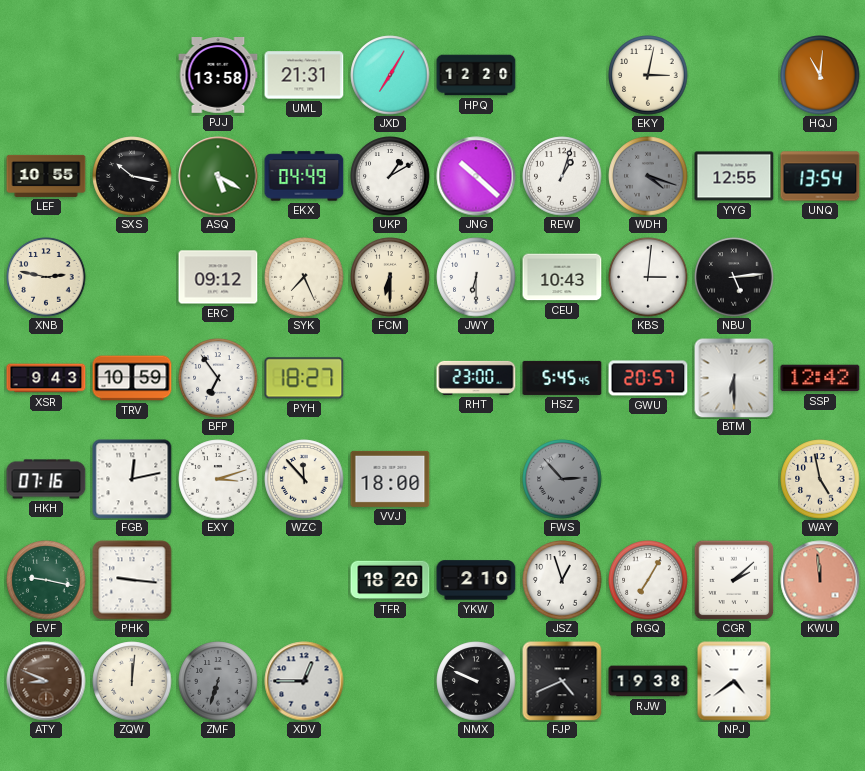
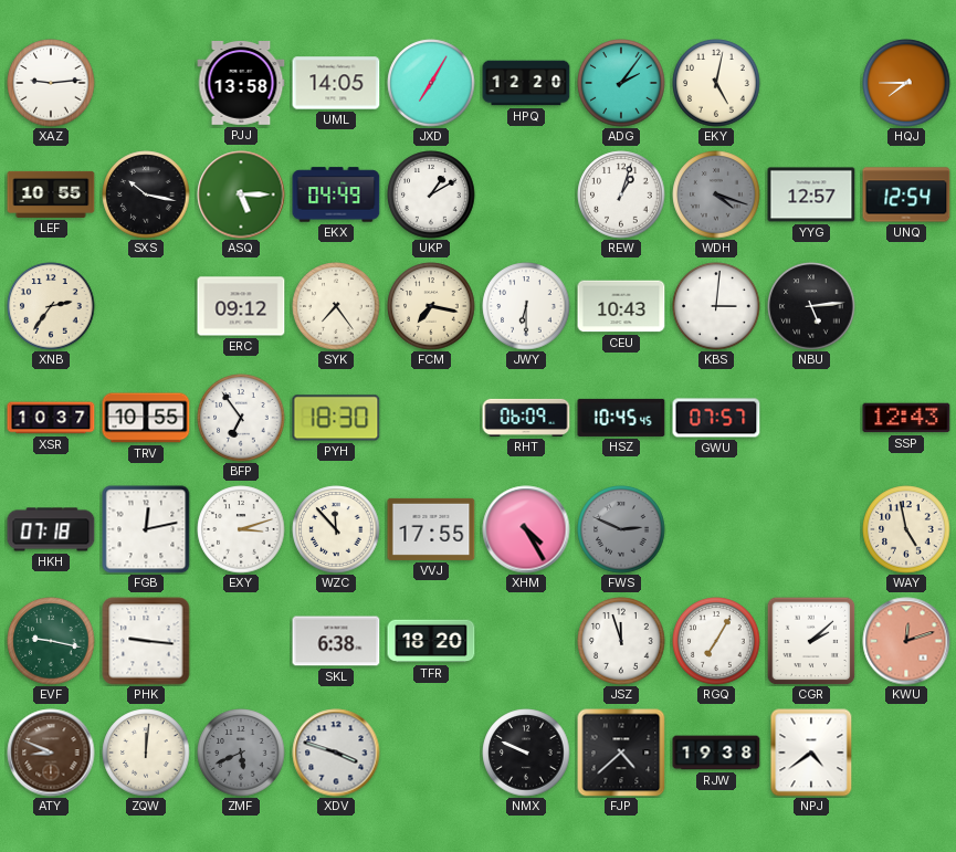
XAZ: none -> 9:14
UML: 21:31 -> 14:05
ADG: none -> 2:06
EKY: 3:02 -> 5:02
HQJ: 11:01 -> 7:45
ASQ: 5:20 -> 5:15
JNG: 10:22 -> none
YYG: 12:55 -> 12:57
UNQ: 13:54 -> 12:54
XNB: 2:47 -> 2:36
SYK: 7:26 -> 7:24
FCM: 6:30 -> 7:17
XSR: 9:43 -> 10:37
TRV: 10:59 -> 10:55
PYH: 18:27 -> 18:30
RHT: 23:00 -> 06:09
HSZ: 5:45 -> 10:45
GWU: 20:57 -> 07:57
BTM: 6:30 -> none
SSP: 12:42 -> 12:43
HKH: 07:16 -> 07:18
VVJ: 18:00 -> 17:55
XHM: none -> 4:25
FWS: 2:53 -> 2:49
SKL: none -> 6:38
YKW: 2:10 -> none
JSZ: 12:57 -> 11:57
KWU: 11:59 -> 12:12
ZMF: 6:33 -> 5:41
XDV: 12:45 -> 3:48
FJP: 4:41 -> 4:38
